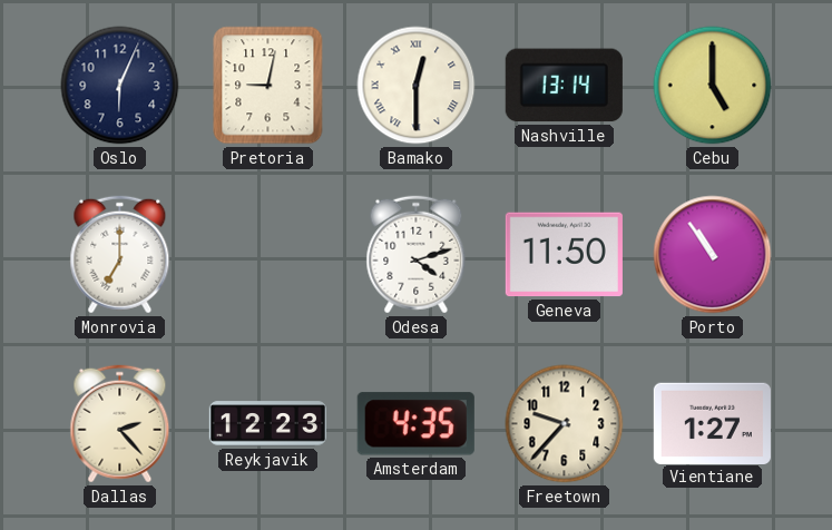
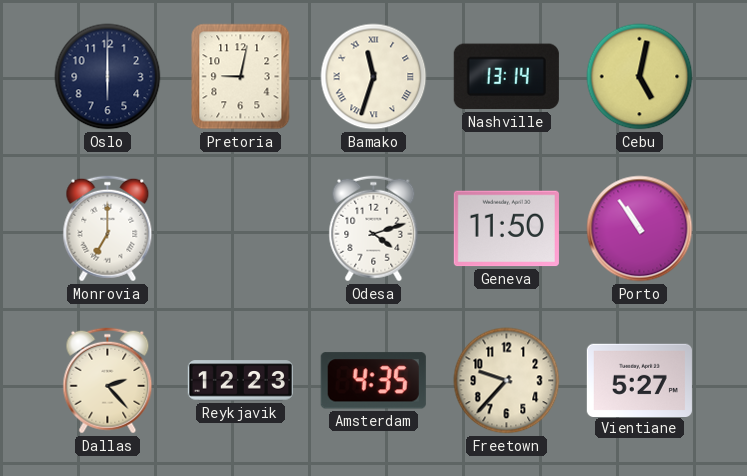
Oslo: 6:04 -> 6:00
Bamako: 12:30 -> 11:33
Cebu: 5:00 -> 5:02
Vientiane: 1:27 -> 5:27
